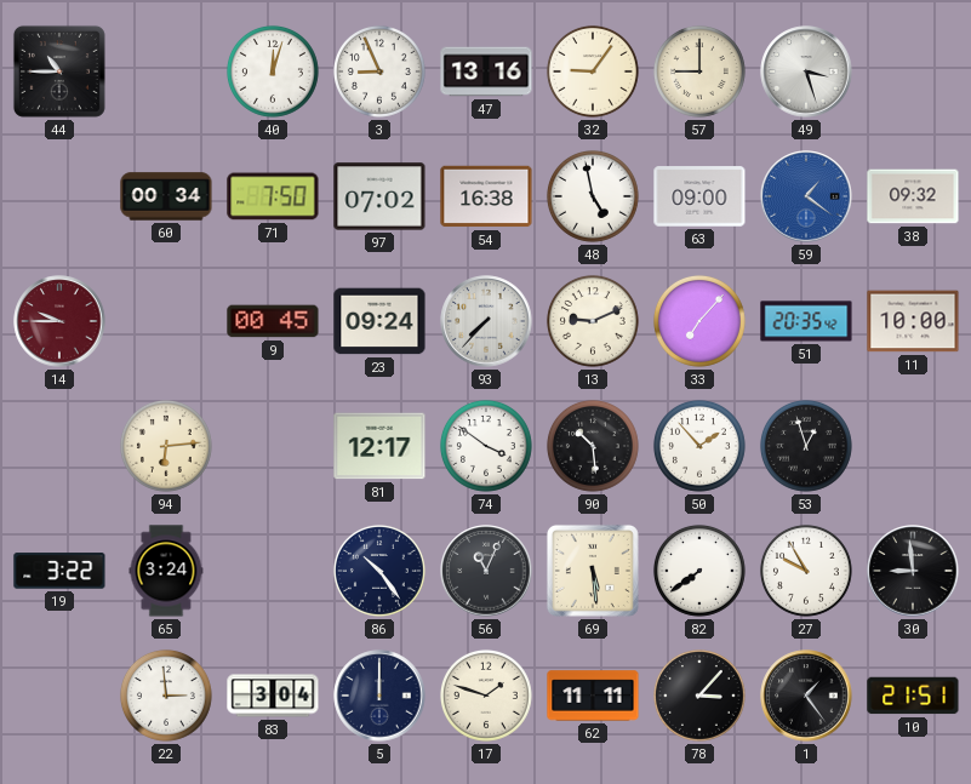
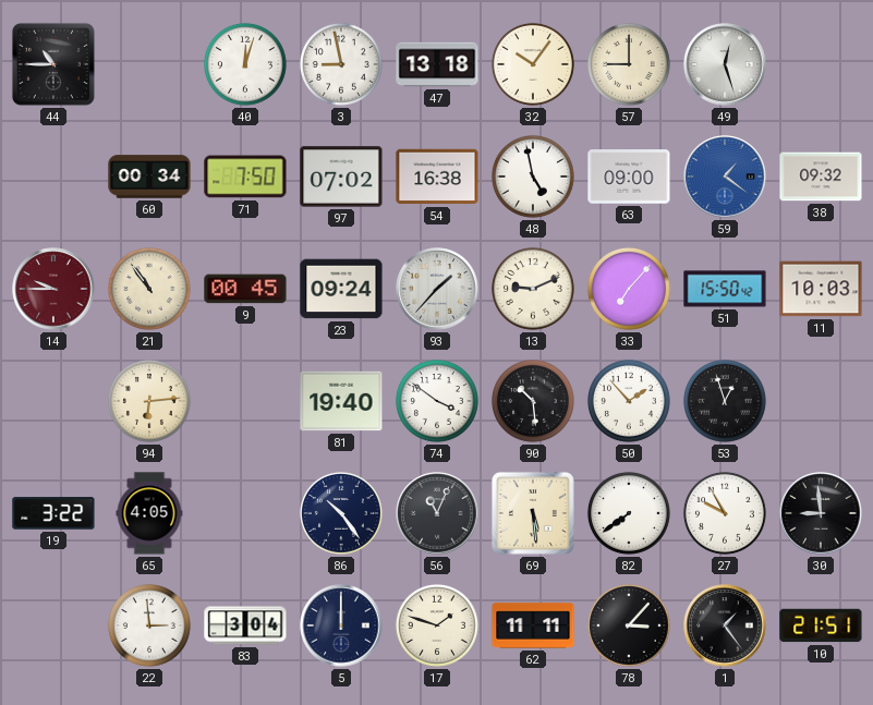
3: 8:56 -> 8:58
47: 13:16 -> 13:18
32: 9:06 -> 10:06
49: 3:27 -> 12:27
21: none -> 10:54
93: 7:37 -> 1:37
51: 20:35 -> 15:50
11: 10:00 -> 10:03
81: 12:17 -> 19:40
65: 3:24 -> 4:05
